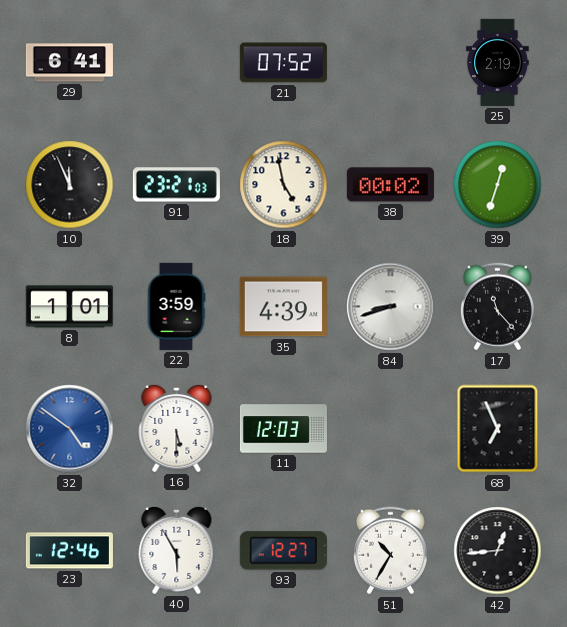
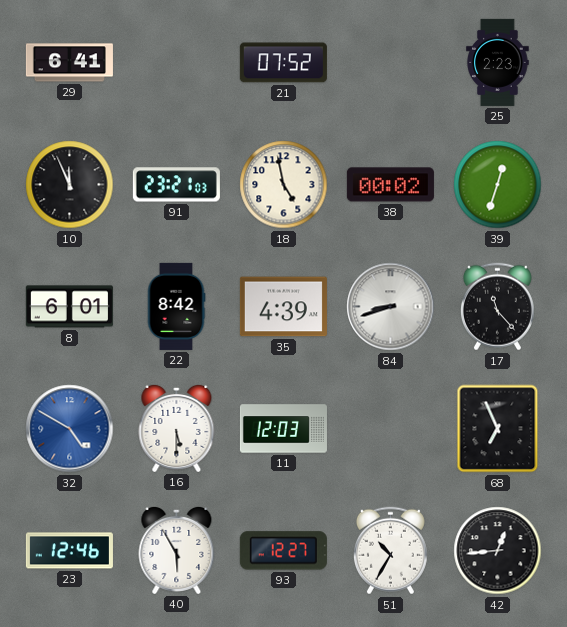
25: 2:19 -> 2:23
8: 1:01 -> 6:01
22: 3:59 -> 8:42
32: 4:51 -> 4:50
